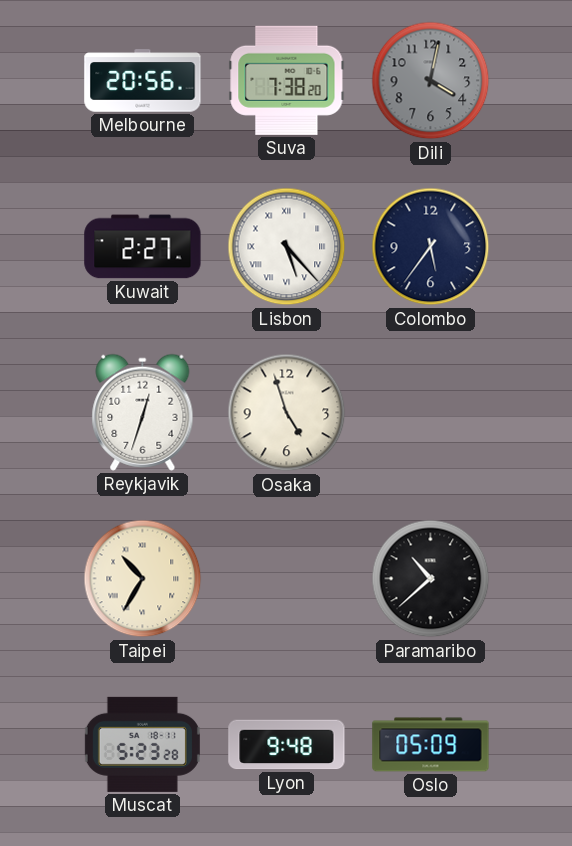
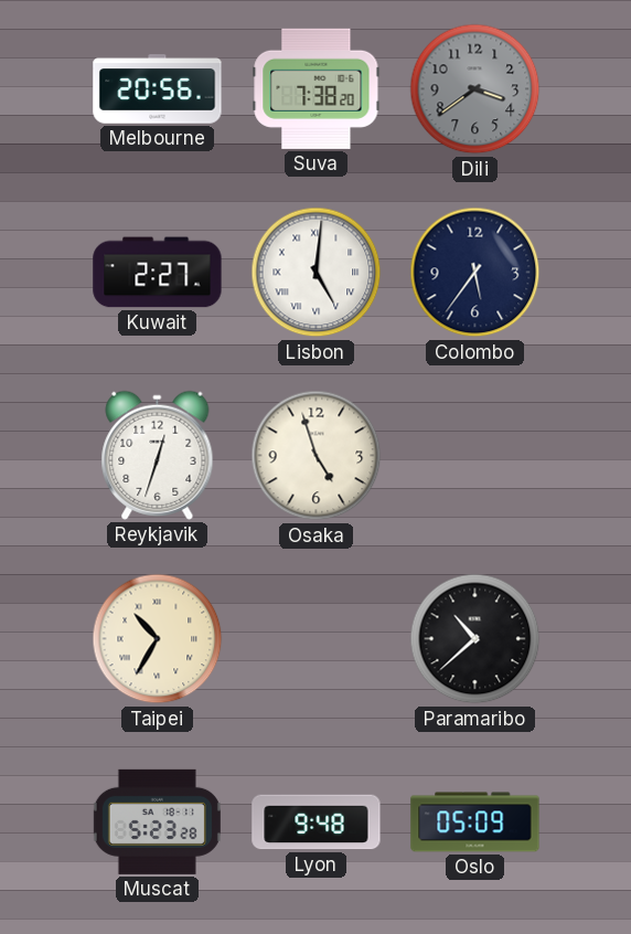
Dili: 4:02 -> 3:39
Lisbon: 5:23 -> 5:01
